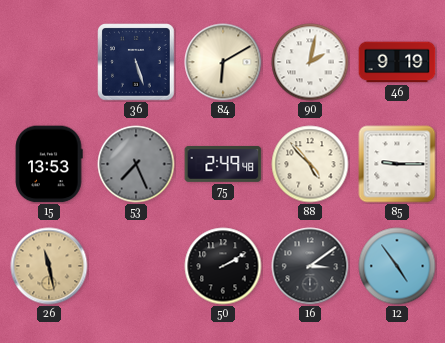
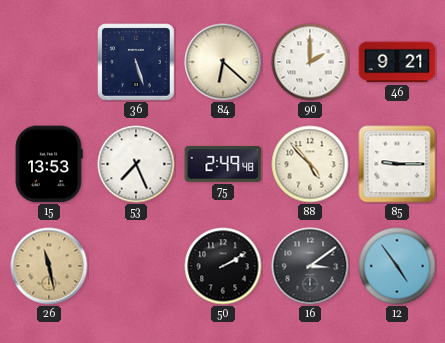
84: 6:10 -> 6:22
90: 2:02 -> 2:00
46: 9:19 -> 9:21
53 dial: grey -> white
